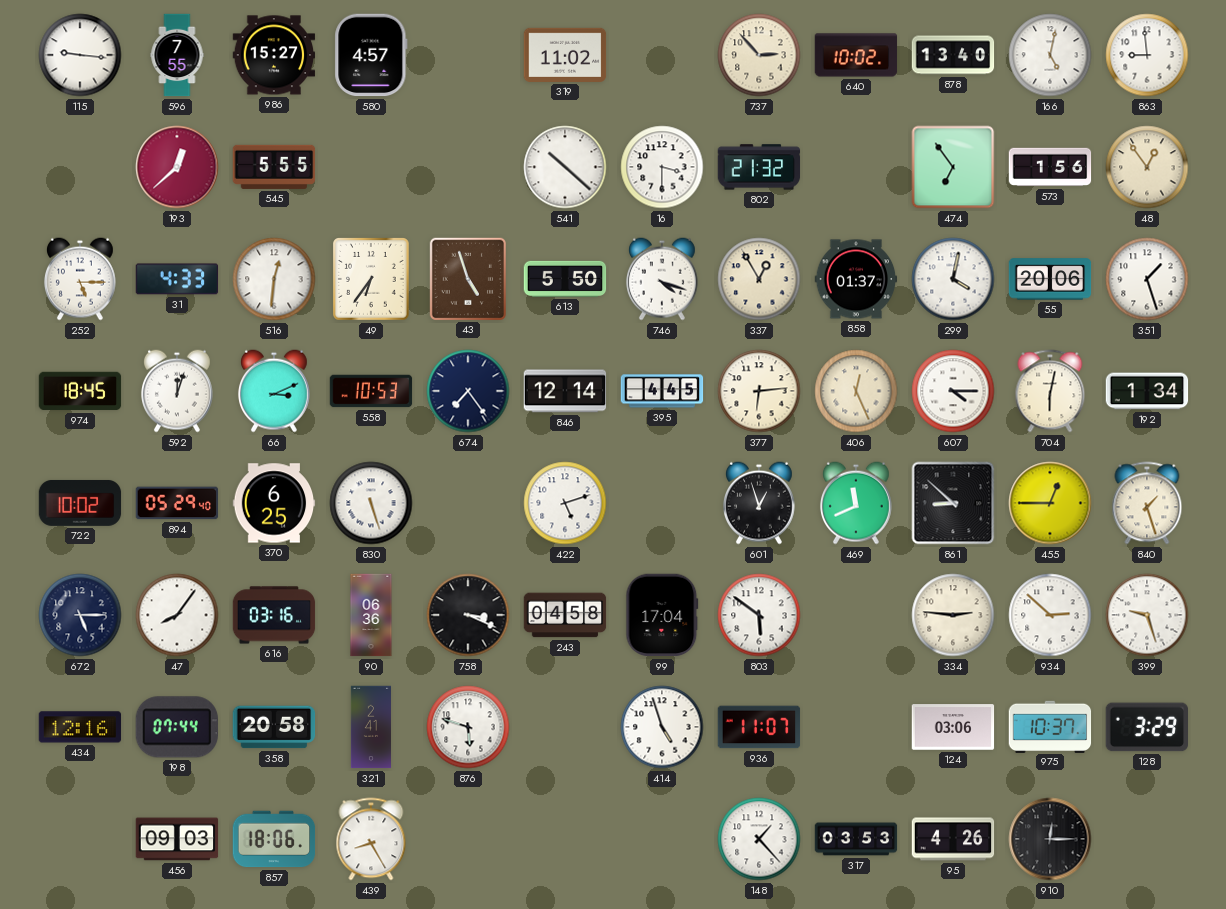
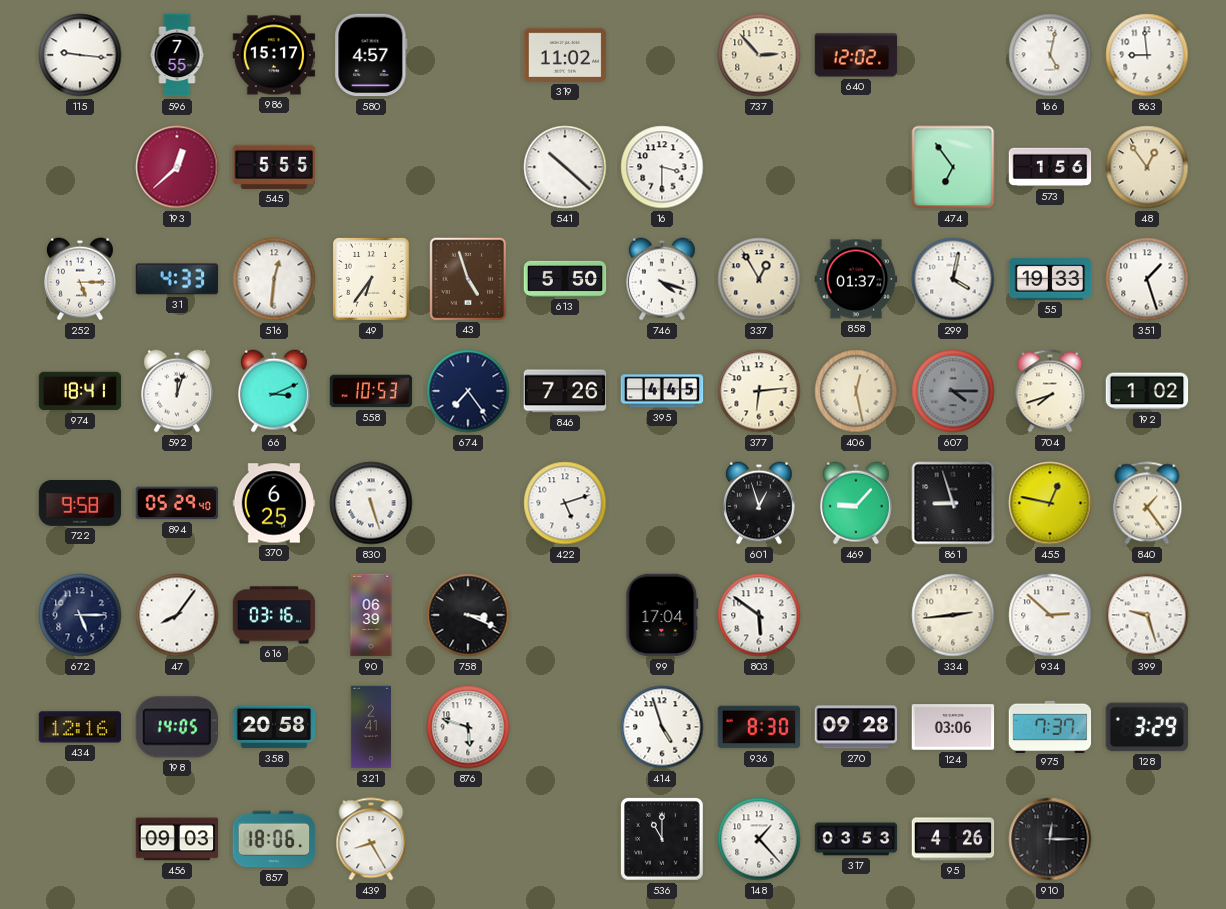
986: 15:27 -> 15:17
640: 10:02 -> 12:02
878: 13:40 -> none
802: 21:32 -> none
55: 20:06 -> 19:33
974: 18:45 -> 18:41
846: 12:14 -> 7:26
406: 12:26 -> 12:28
607 dial: white -> grey
704: 6:02 -> 7:42
192: 1:34 -> 1:02
722: 10:02 -> 9:58
469: 11:41 -> 9:07
861: 8:52 -> 8:57
455: 12:45 -> 12:47
840: 1:27 -> 1:24
90: 06:36 -> 06:39
243: 04:58 -> none
334: 2:46 -> 2:44
198: 07:44 -> 14:05
936: 11:07 -> 8:30
270: none -> 09:28
975: 10:37 -> 7:37
536: none -> 11:00
